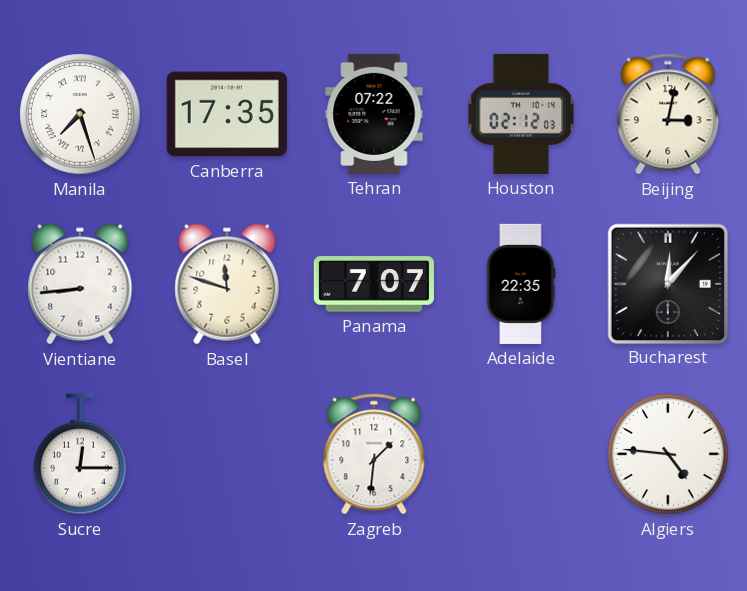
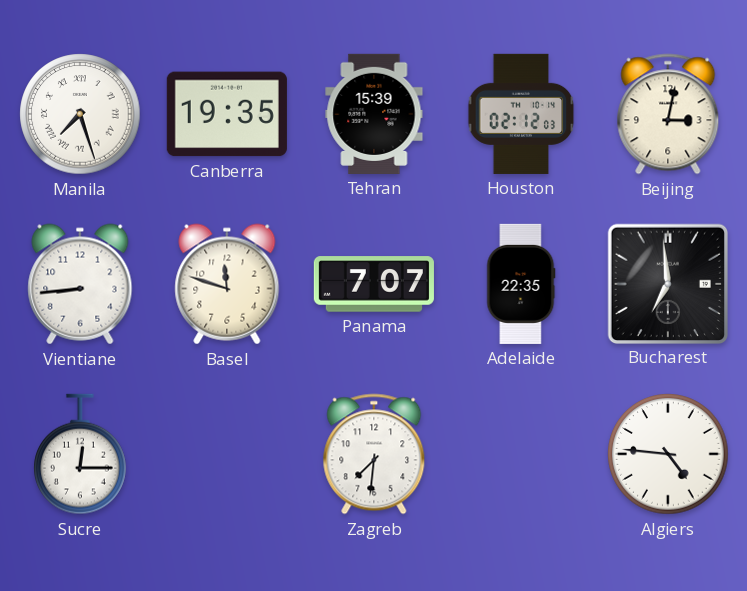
Canberra: 17:35 -> 19:35
Tehran: 07:22 -> 15:39
Bucharest: 12:07 -> 6:59
Zagreb: 1:31 -> 7:31
